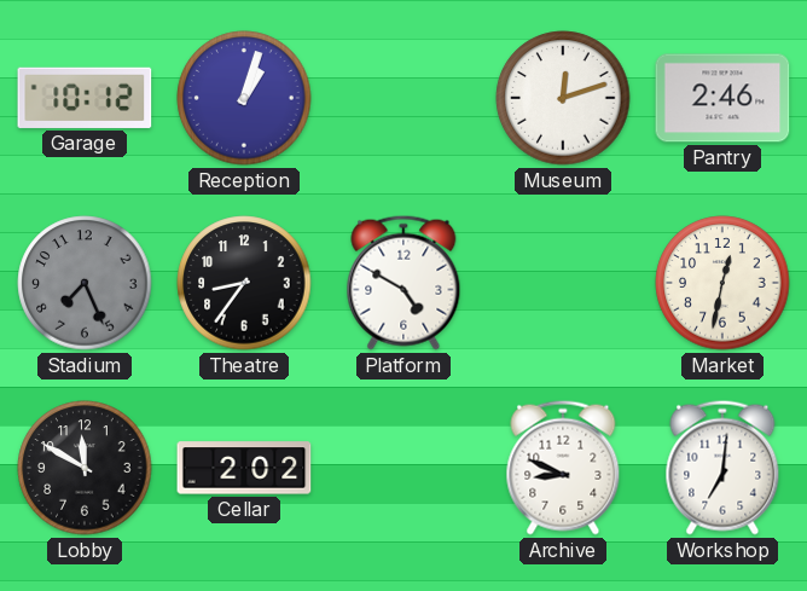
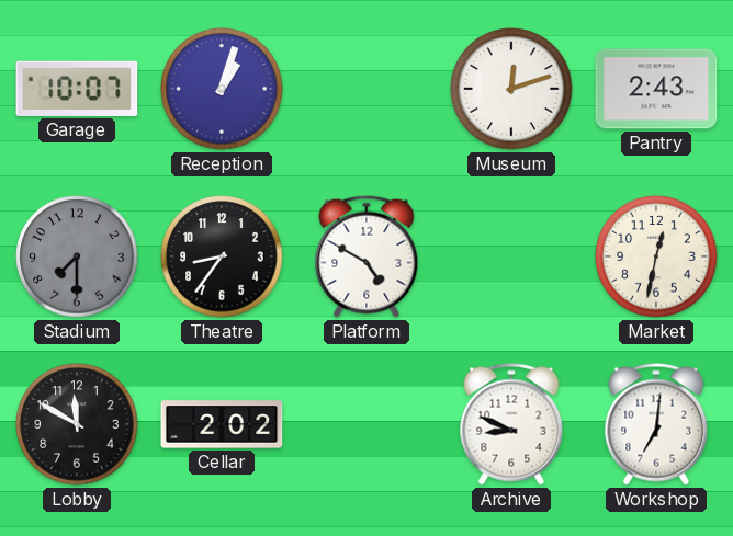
Garage: 10:12 -> 10:07
Pantry: 2:46 -> 2:43
Stadium: 7:26 -> 7:30
